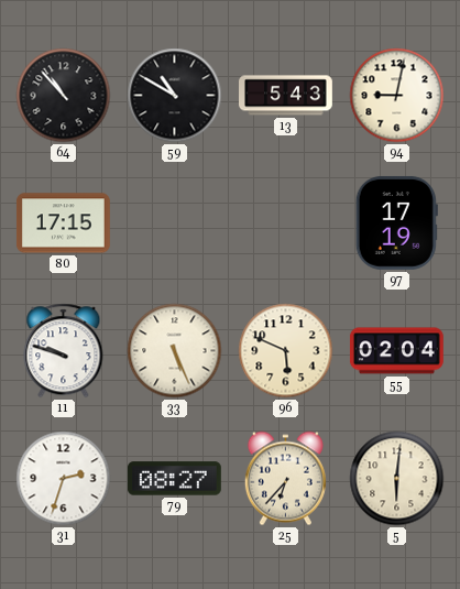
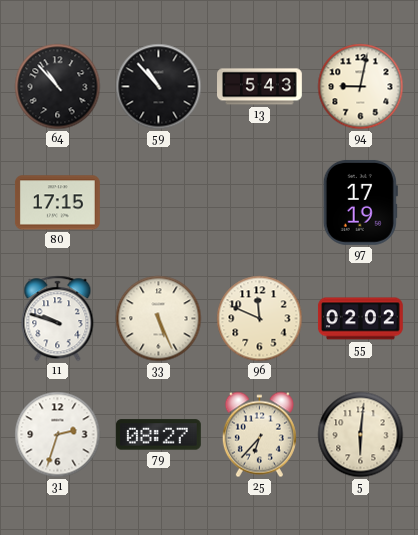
59: 10:50 -> 10:53
96: 5:49 -> 11:49
55: 02:04 -> 02:02
